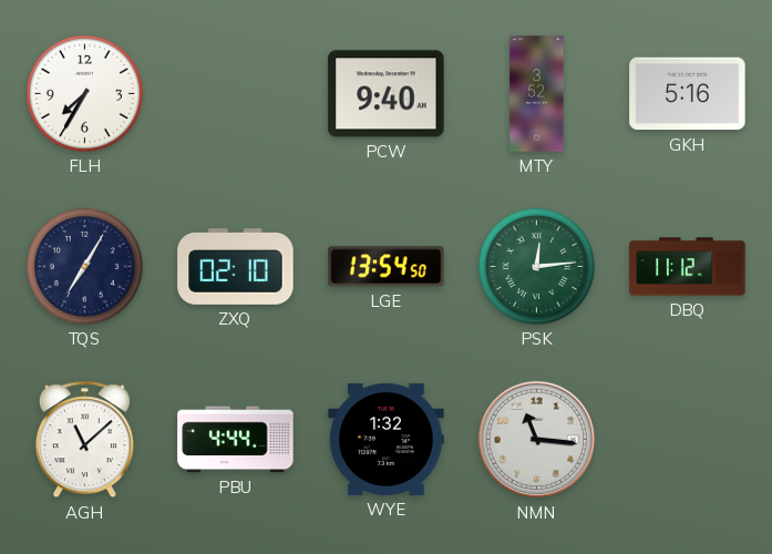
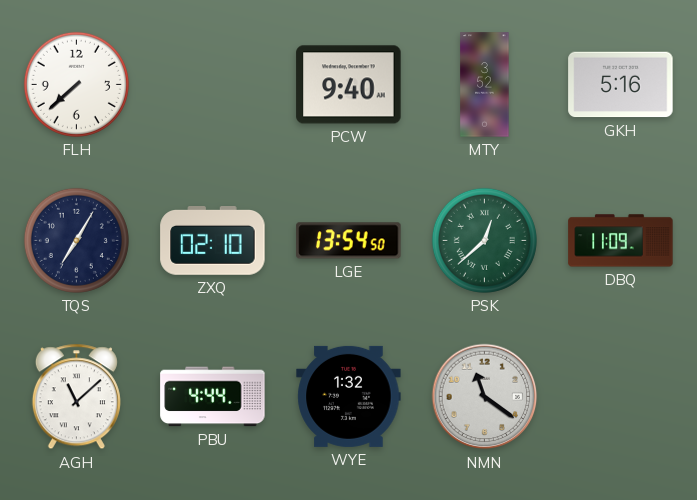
FLH: 7:35 -> 7:38
PSK: 12:14 -> 12:38
DBQ: 11:12 -> 11:09
NMN: 11:16 -> 11:21
